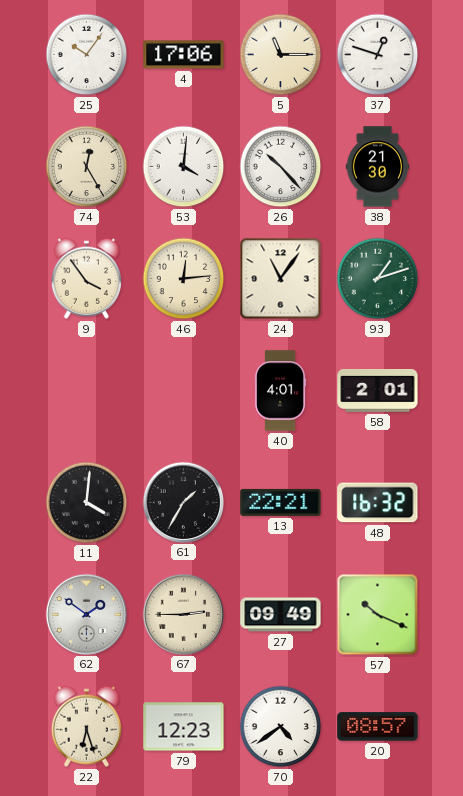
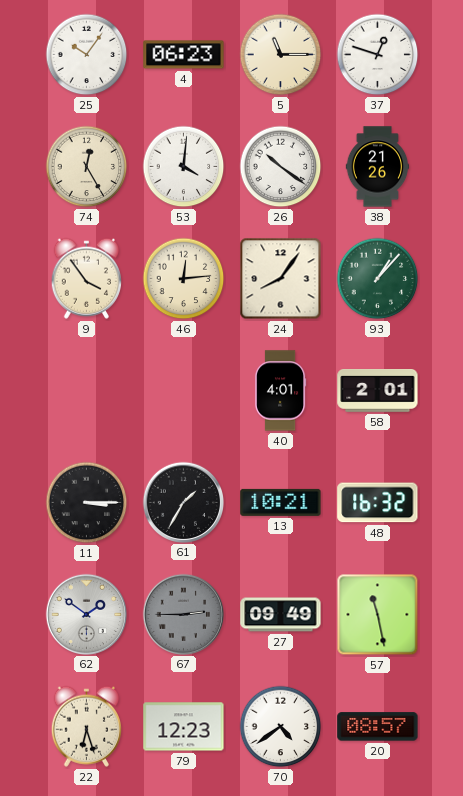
4: 17:06 -> 06:23
26: 10:23 -> 10:21
38: 21:30 -> 21:26
24: 11:06 -> 8:06
93: 1:12 -> 1:07
11: 4:01 -> 3:15
13: 22:21 -> 10:21
67 dial: cream -> grey
57: 10:19 -> 11:28
